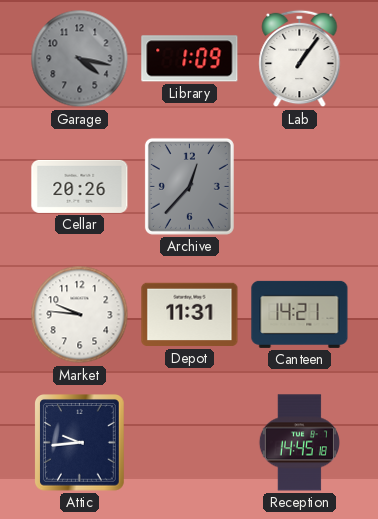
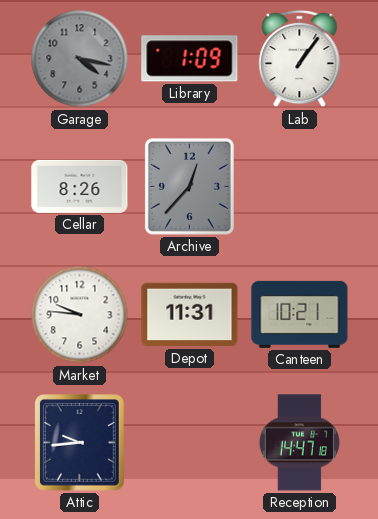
Cellar: 20:26 -> 8:26
Canteen: 14:21 -> 10:21
Reception: 14:45 -> 14:47
